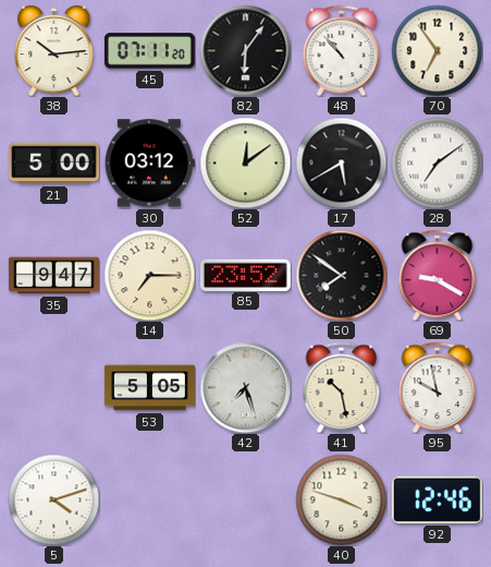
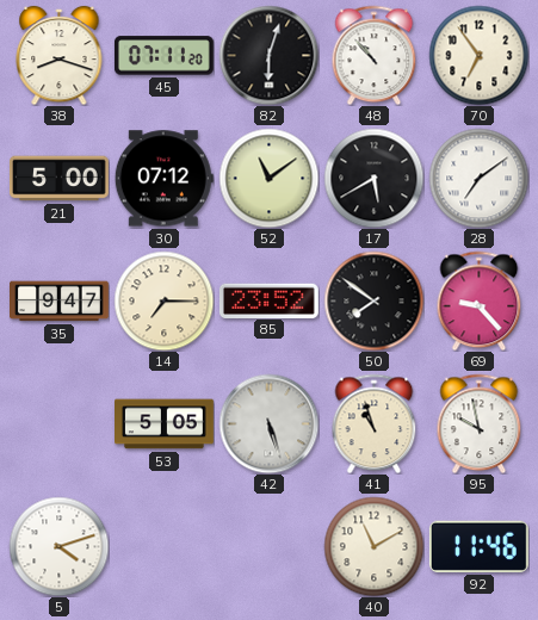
38: 10:14 -> 8:18
82: 6:06 -> 6:03
30: 03:12 -> 07:12
52: 12:09 -> 11:09
69: 9:20 -> 9:23
42: 7:27 -> 5:27
41: 10:28 -> 10:57
40: 3:48 -> 11:10
92: 12:46 -> 11:46
